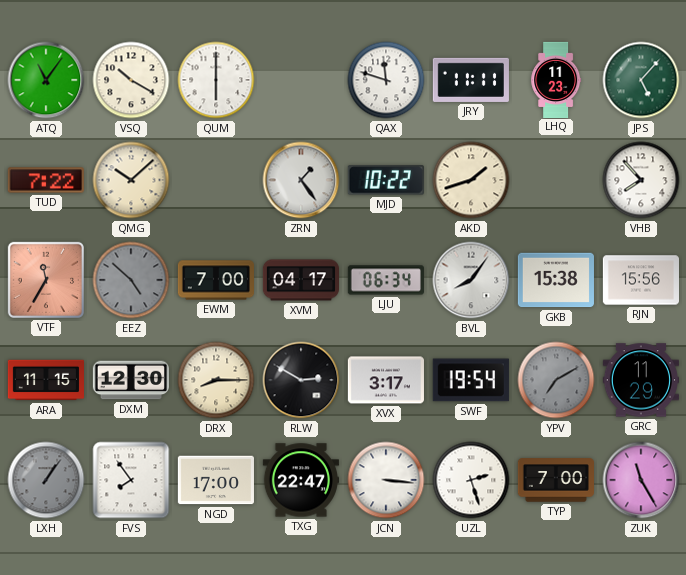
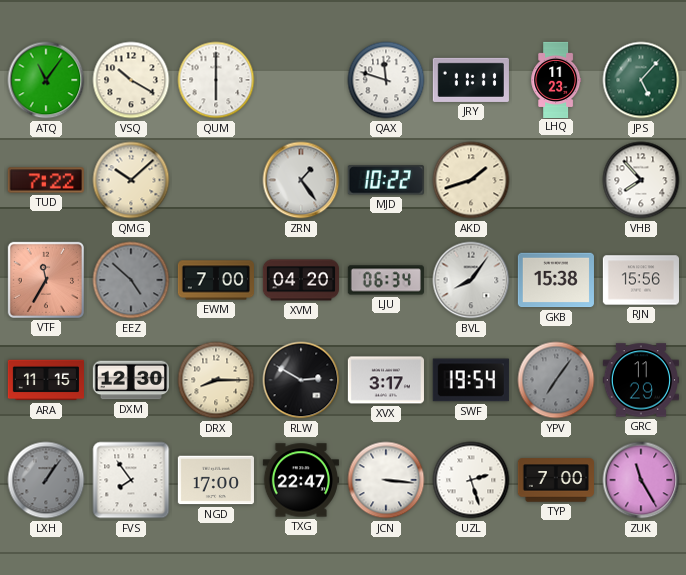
XVM: 04:17 -> 04:20
YPV: 7:10 -> 7:06
